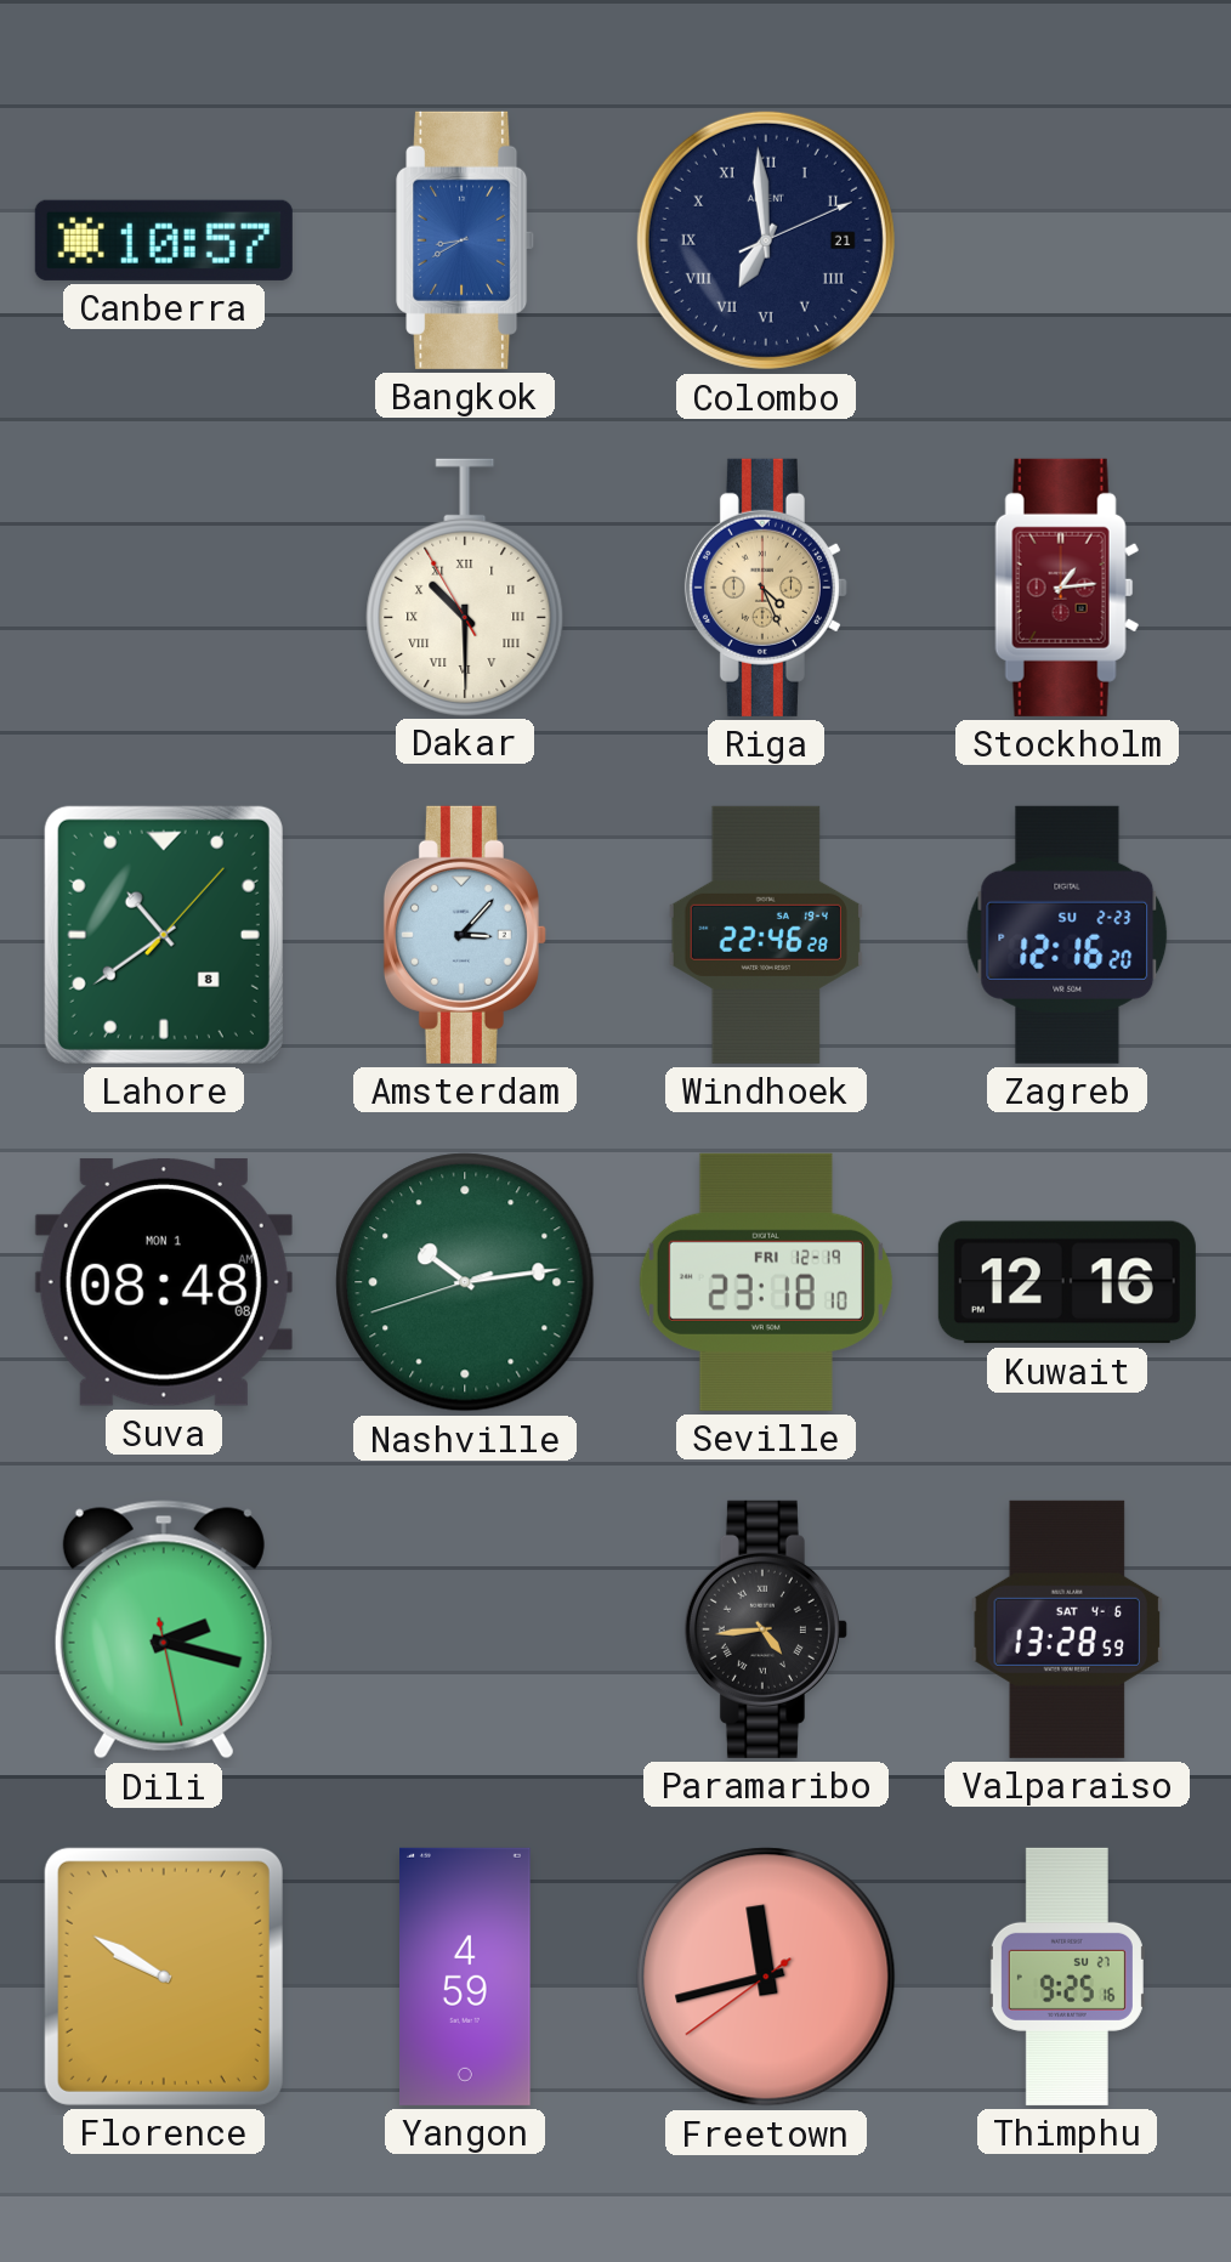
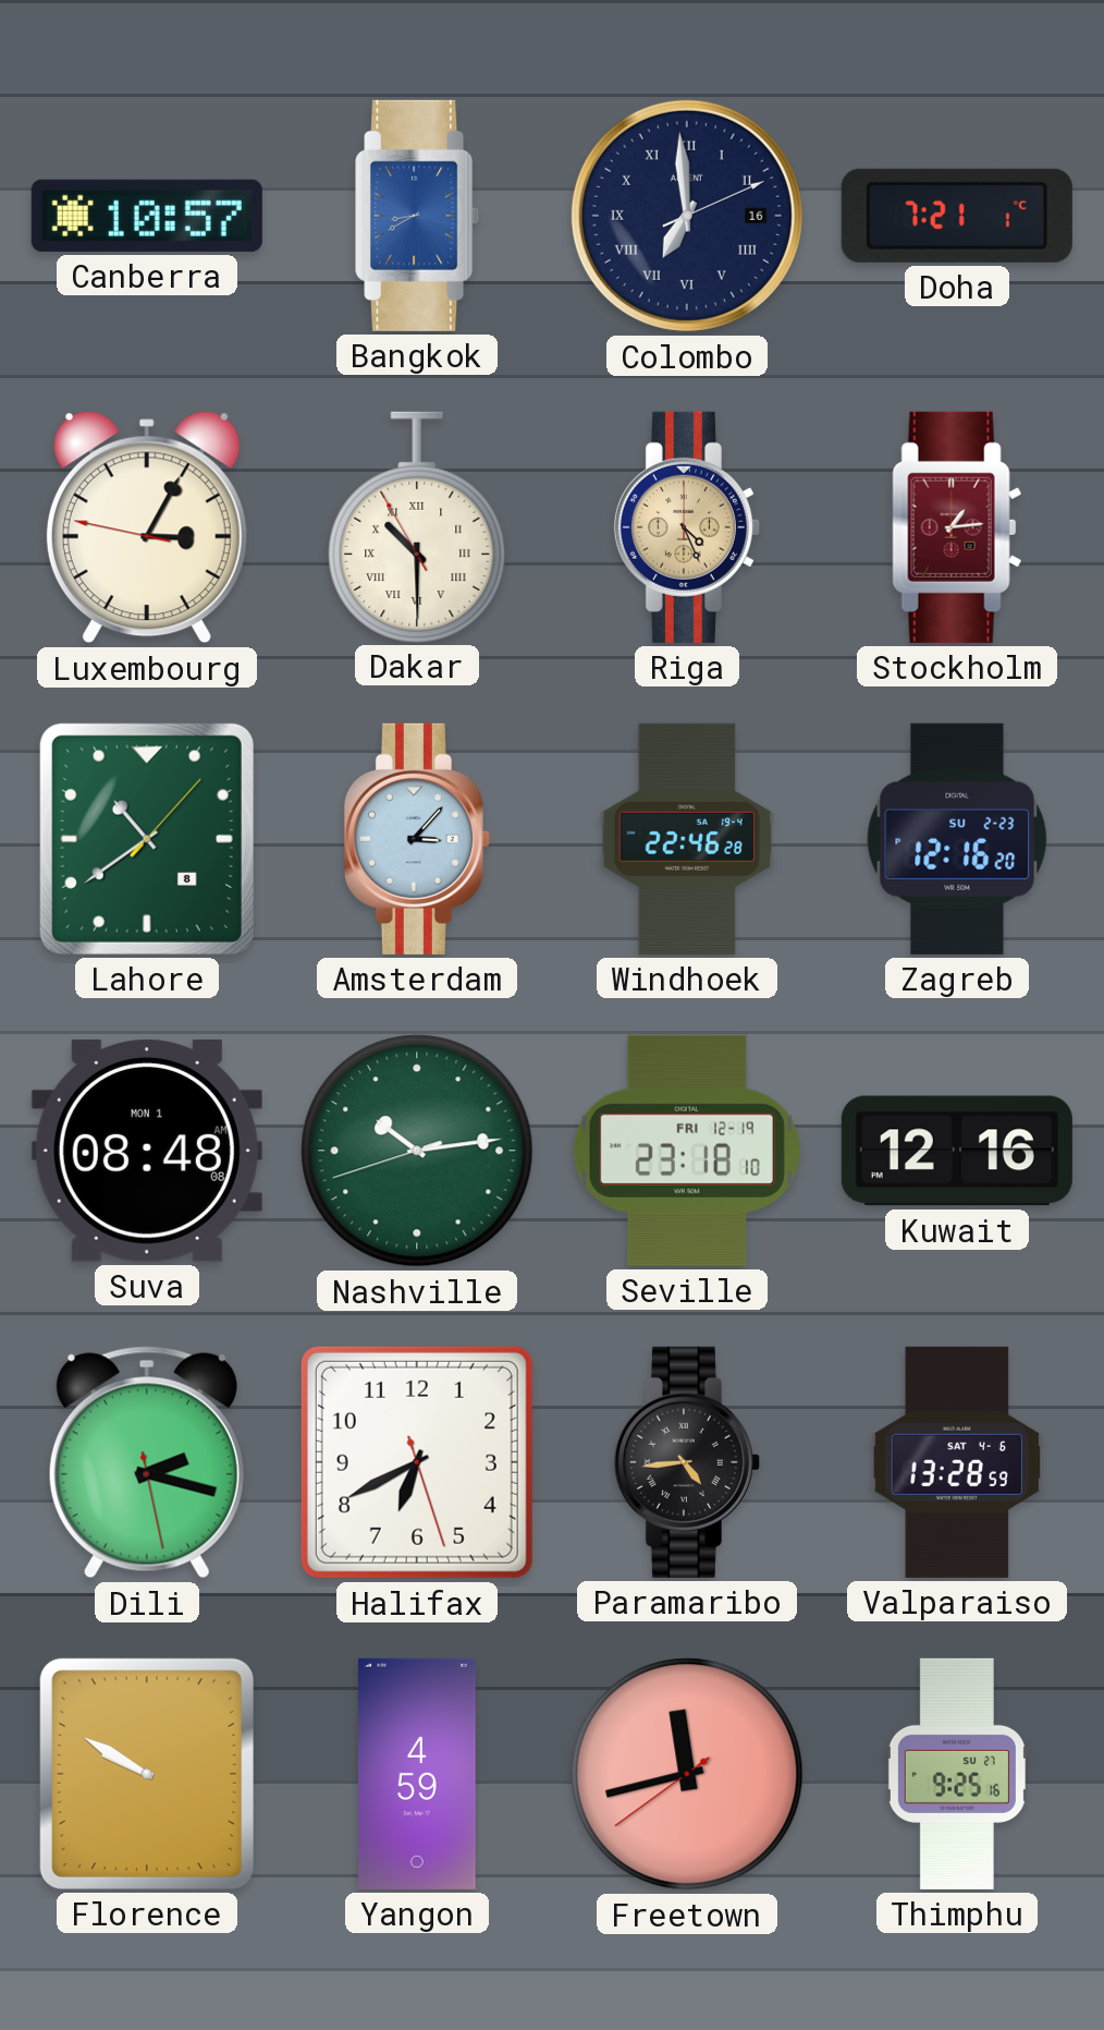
Colombo date: 21 -> 16
Doha: none -> 7:21
Luxembourg: none -> 3:04
Halifax: none -> 6:40
